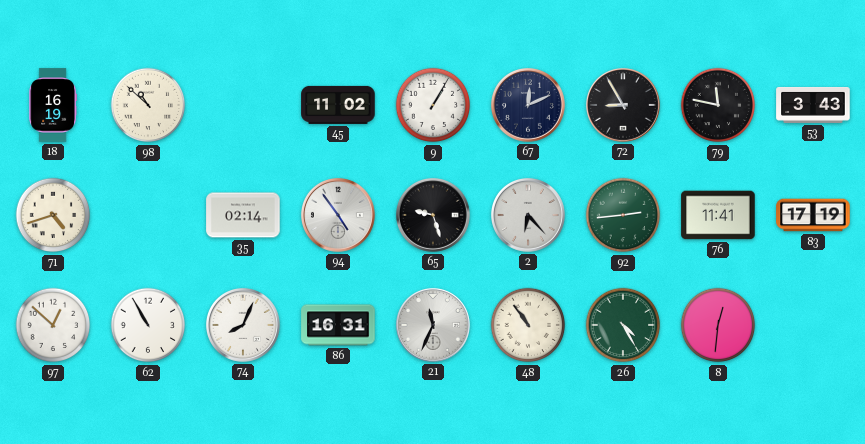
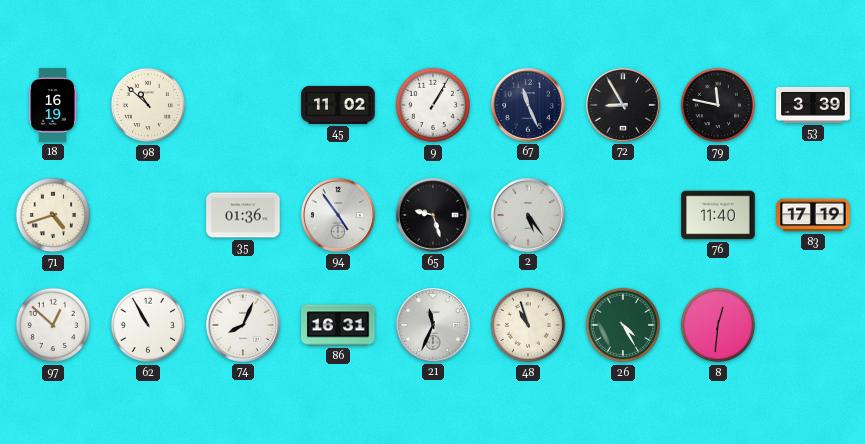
67: 12:11 -> 11:26
53: 3:43 -> 3:39
35: 02:14 -> 01:36
2: 6:23 -> 5:24
92: 2:44 -> none
76: 11:41 -> 11:40
48: 10:54 -> 10:57
